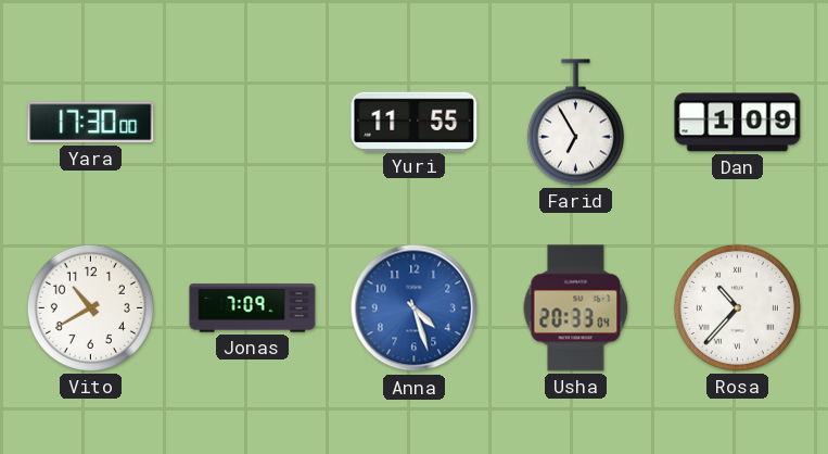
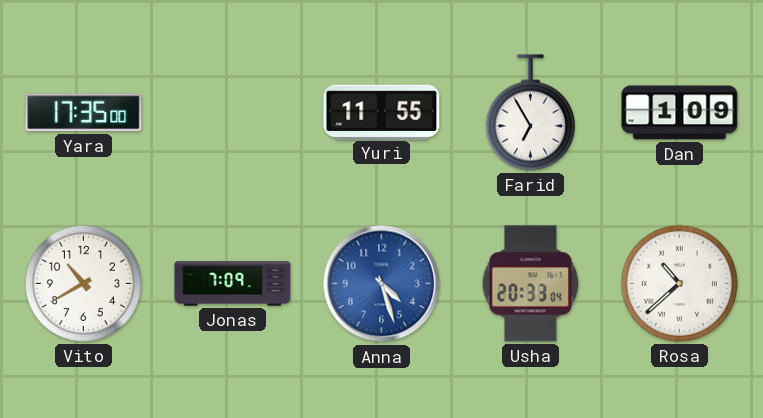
Yara: 17:30 -> 17:35
Rosa: 10:37 -> 10:38
